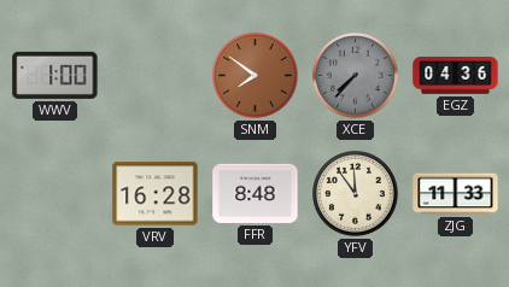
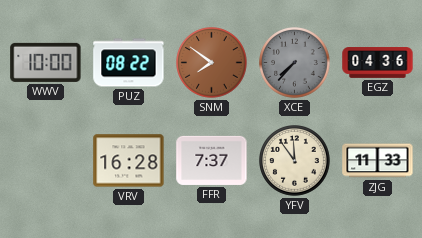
WWV: 1:00 -> 10:00
PUZ: none -> 08:22
FFR: 8:48 -> 7:37
